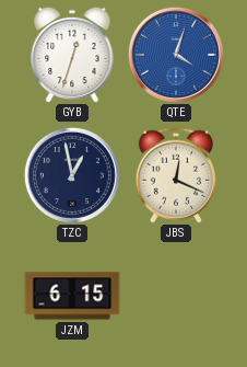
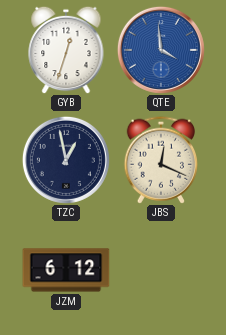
QTE: 4:03 -> 3:59
JZM: 6:15 -> 6:12
